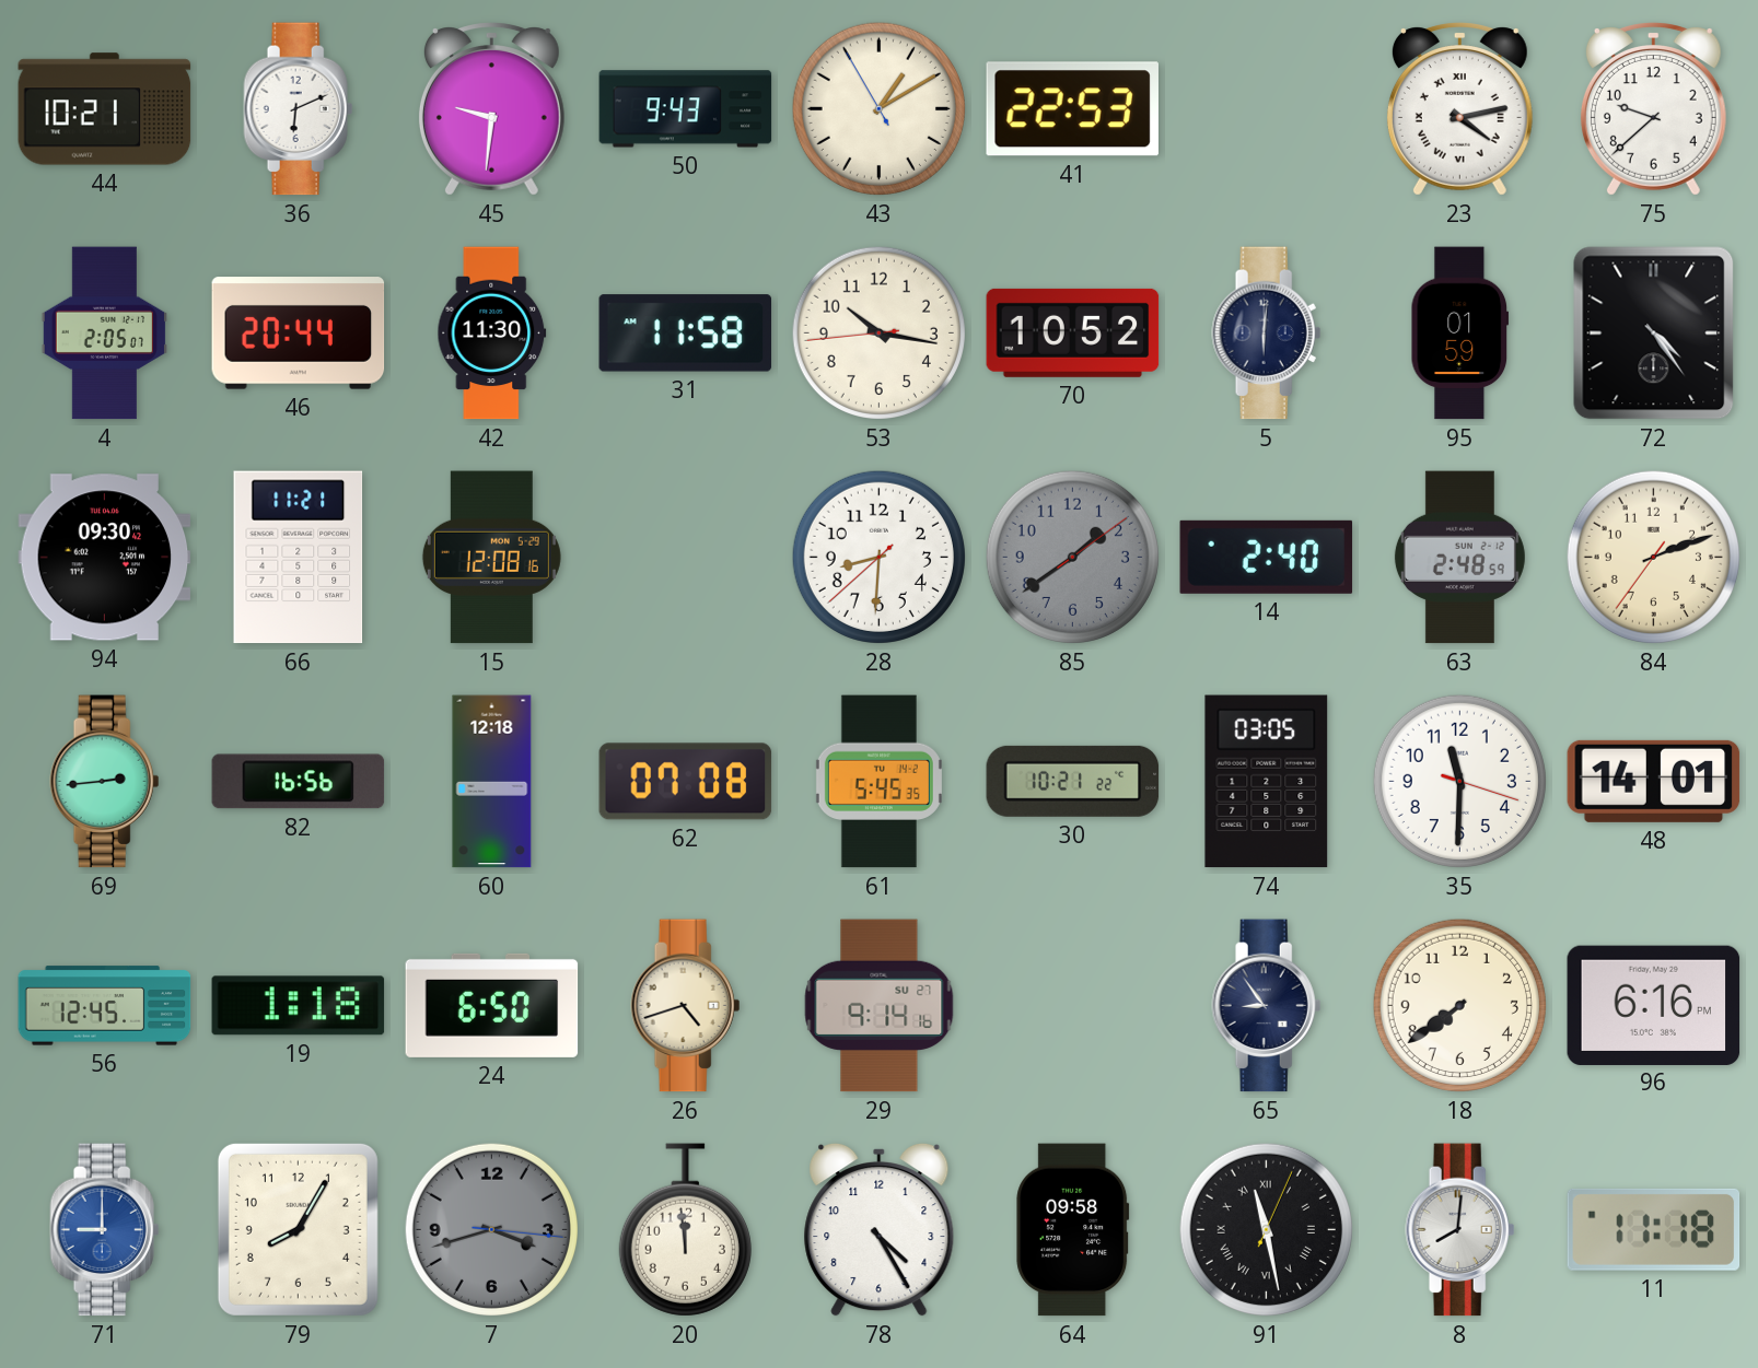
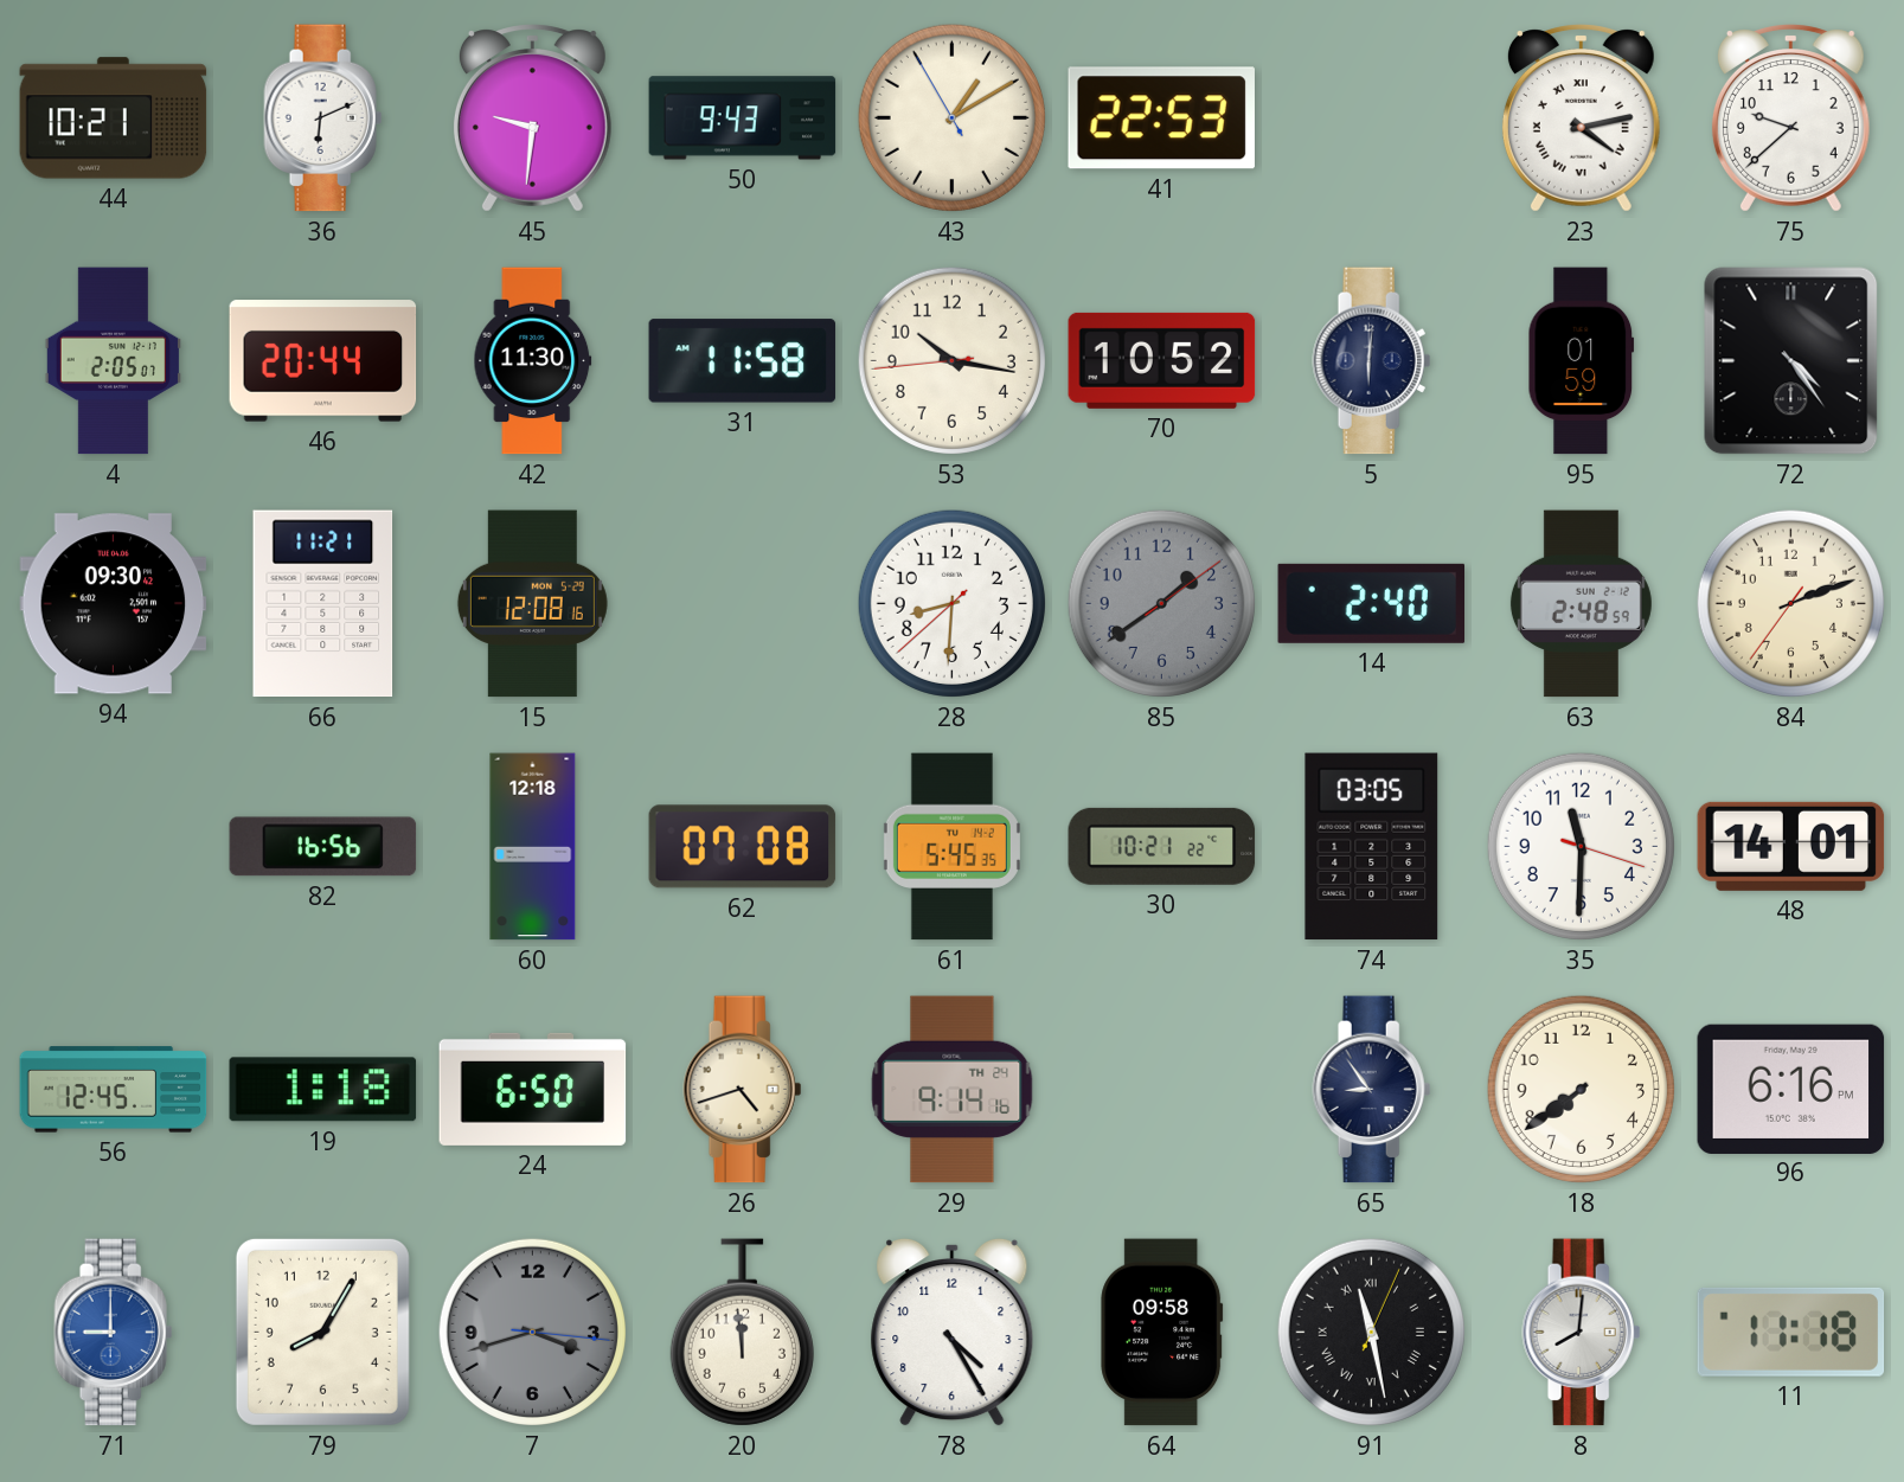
69: 2:44 -> none
29 date: SU 27 -> TH 24
